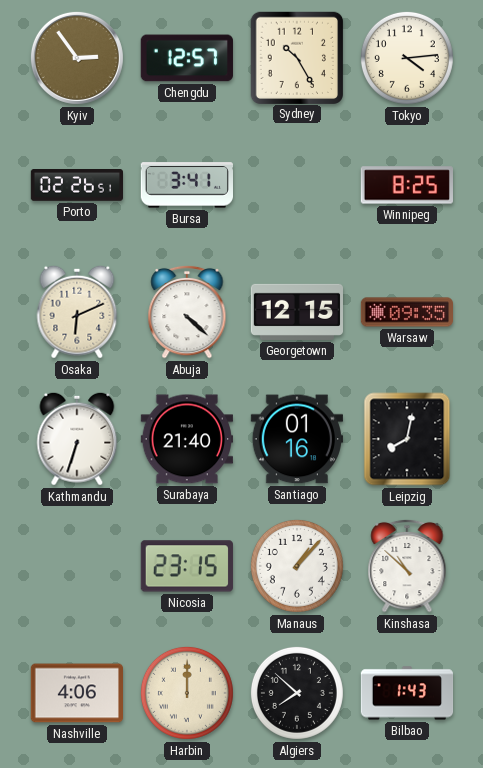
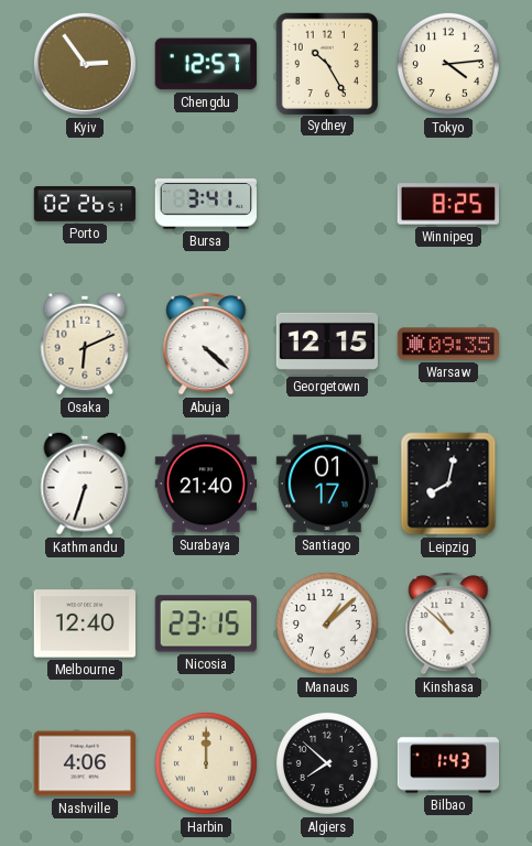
Santiago: 01:16 -> 01:17
Melbourne: none -> 12:40
Manaus: 1:07 -> 1:08
